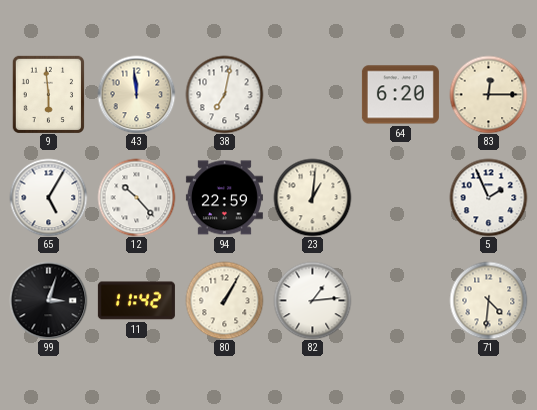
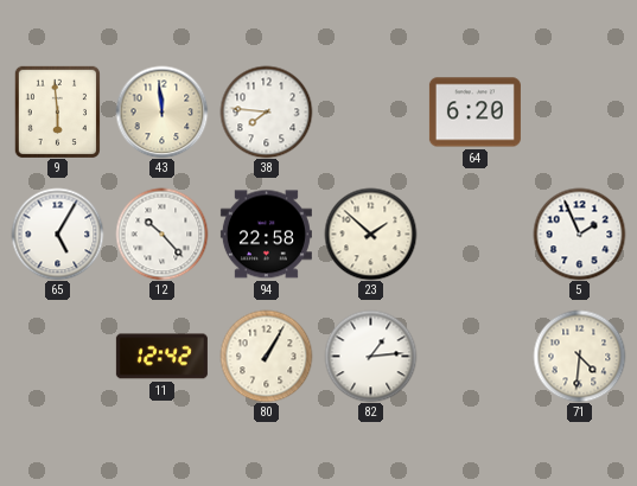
38: 7:02 -> 7:46
83: 12:15 -> none
94: 22:59 -> 22:58
23: 1:01 -> 1:52
99: 3:03 -> none
11: 11:42 -> 12:42
